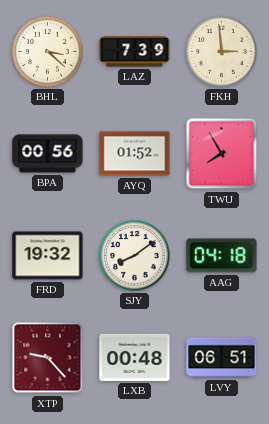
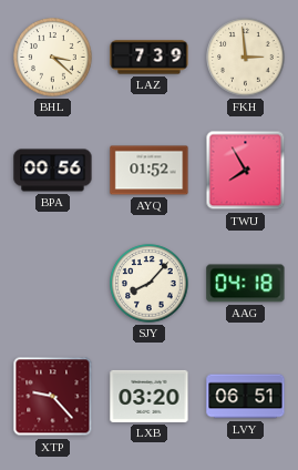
FRD: 19:32 -> none
SJY: 8:09 -> 8:07
LXB: 00:48 -> 03:20
